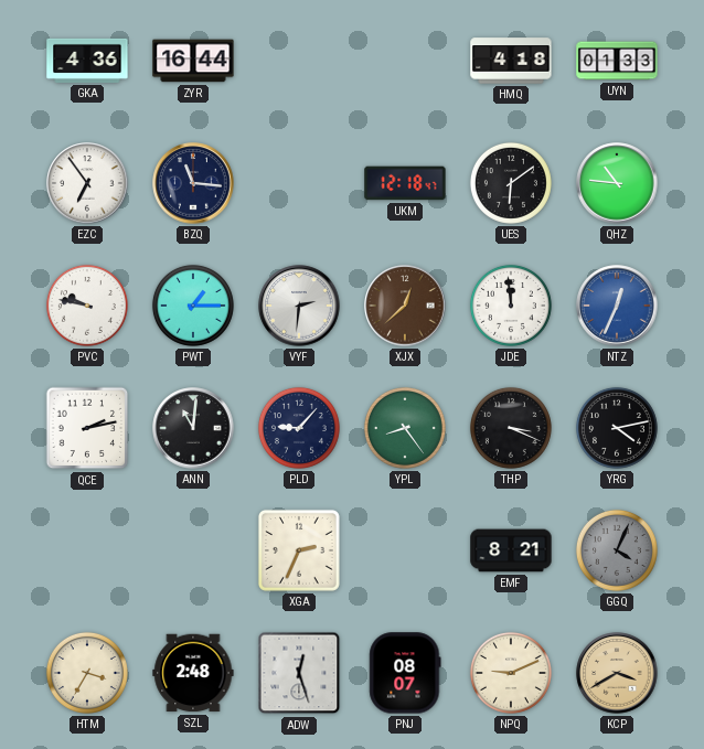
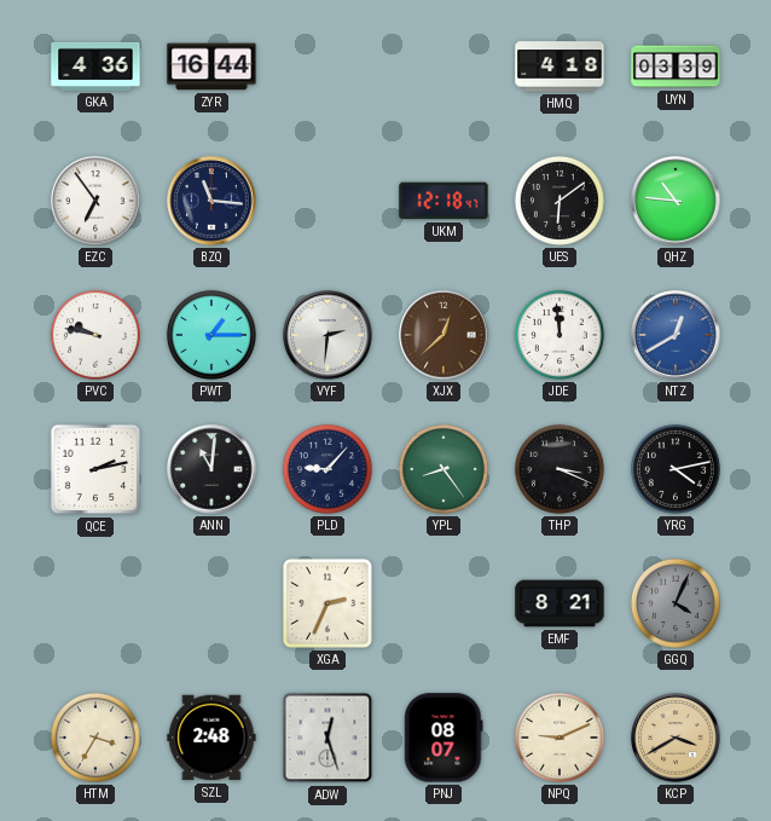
UYN: 01:33 -> 03:39
NTZ: 12:34 -> 12:40
